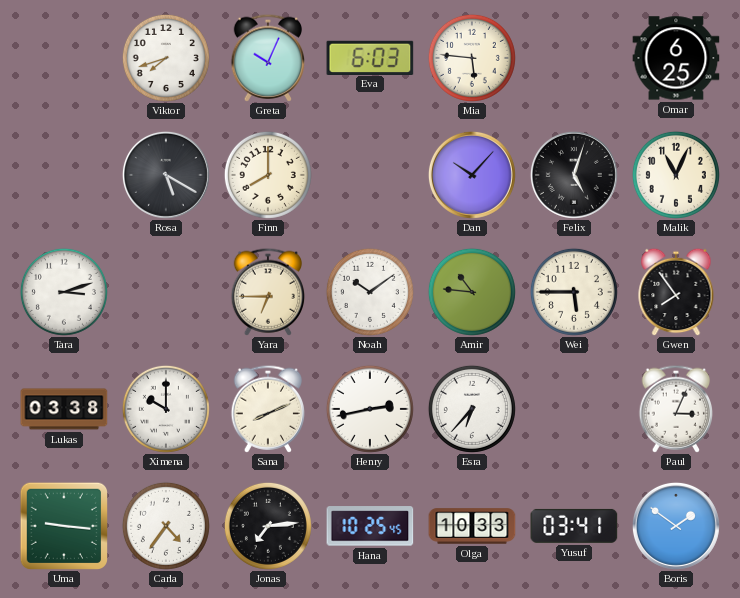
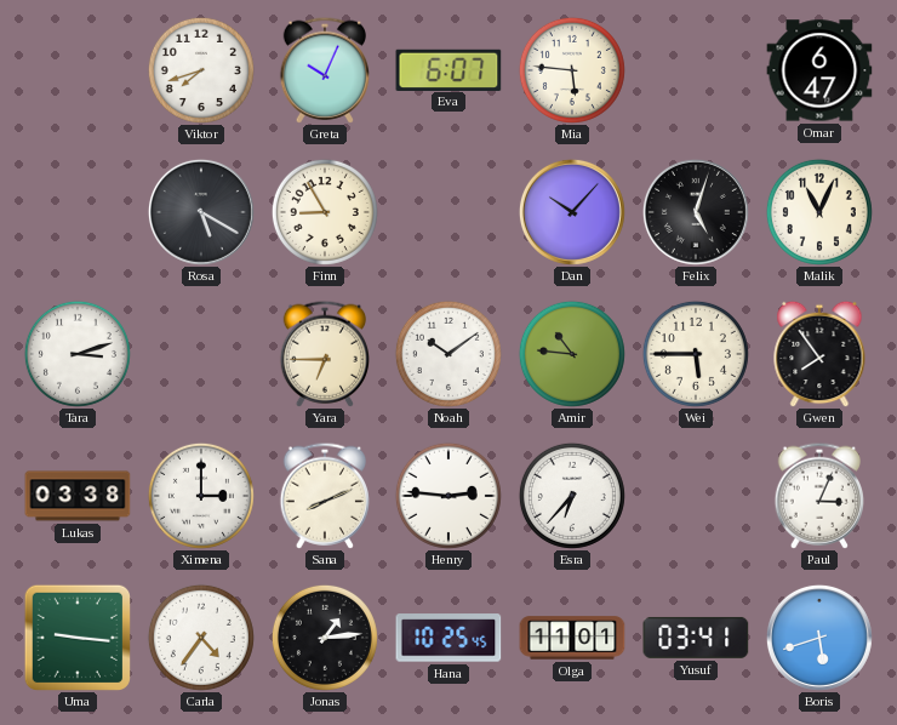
Eva: 6:03 -> 6:07
Omar: 6:25 -> 6:47
Finn: 8:00 -> 8:55
Ximena: 10:00 -> 3:00
Henry: 2:43 -> 2:46
Jonas: 7:14 -> 1:14
Olga: 10:33 -> 11:01
Boris: 1:51 -> 5:42
